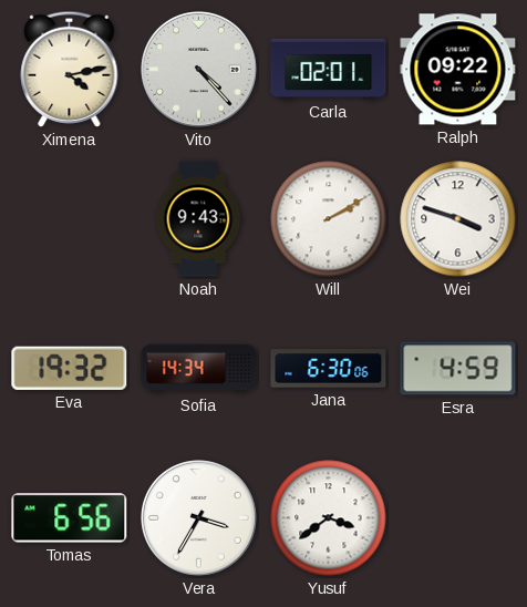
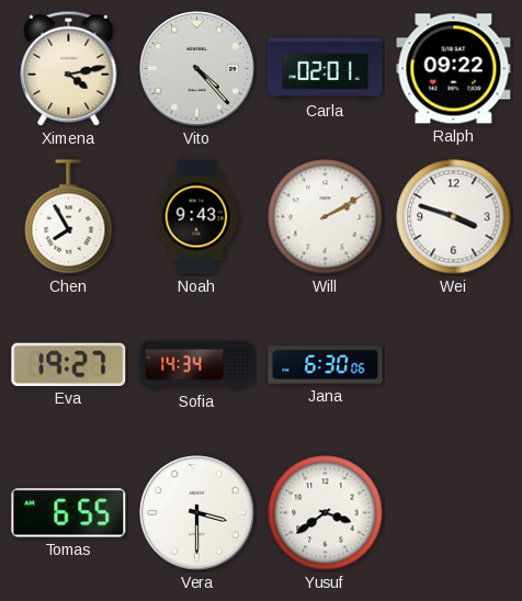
Chen: none -> 7:55
Eva: 19:32 -> 19:27
Esra: 4:59 -> none
Tomas: 6:56 -> 6:55
Vera: 3:35 -> 3:30
